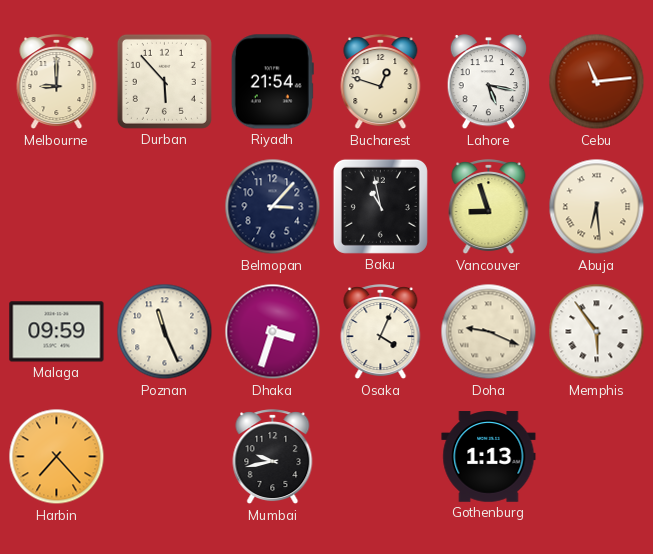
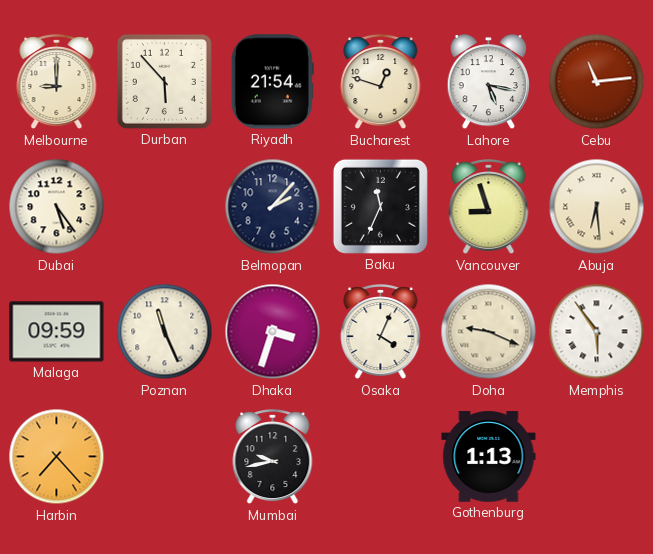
Dubai: none -> 5:24
Belmopan: 3:07 -> 2:07
Baku: 10:58 -> 11:34
